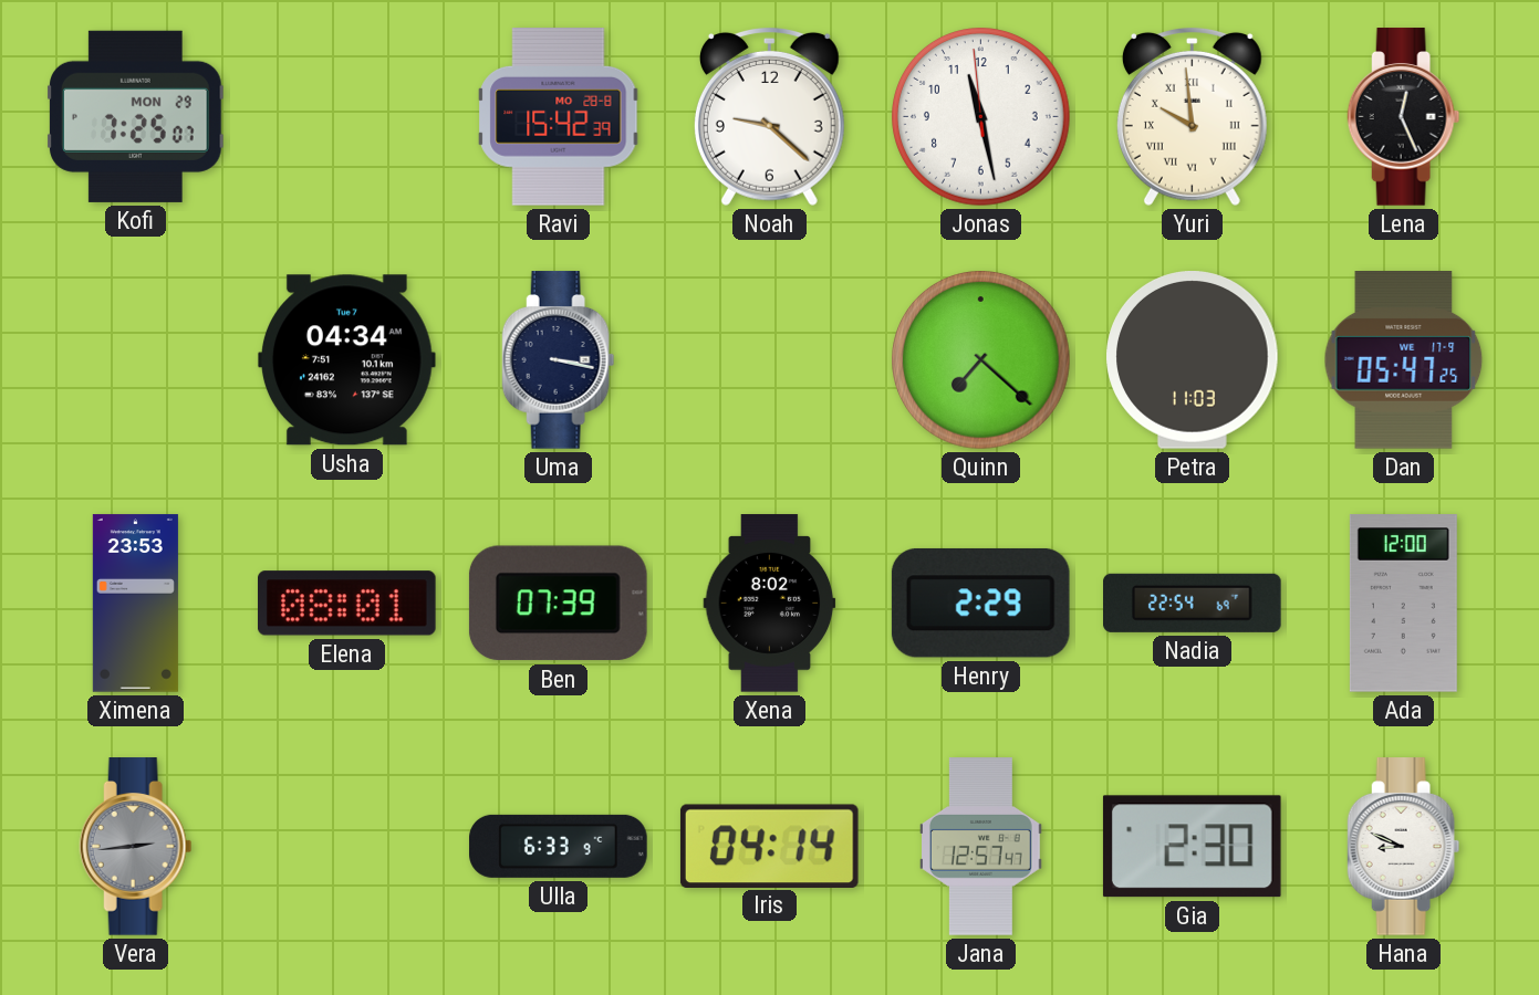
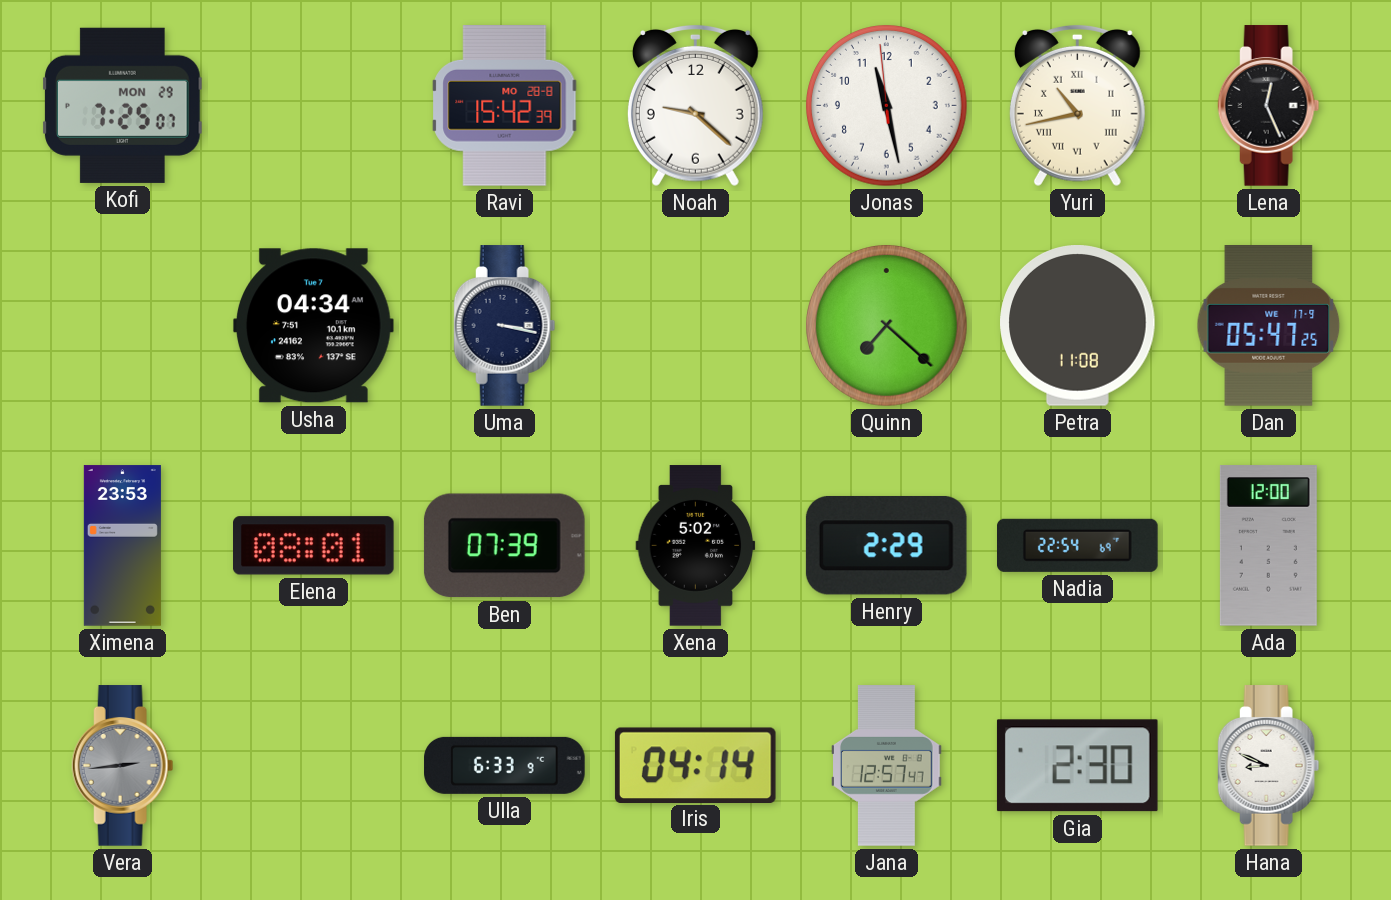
Yuri: 9:59 -> 10:43
Petra: 11:03 -> 11:08
Xena: 8:02 -> 5:02
